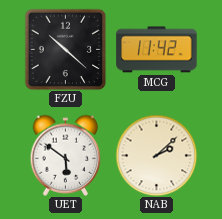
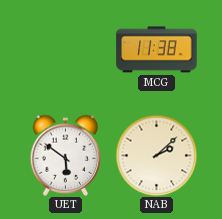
FZU: 10:22 -> none
MCG: 11:42 -> 11:38
